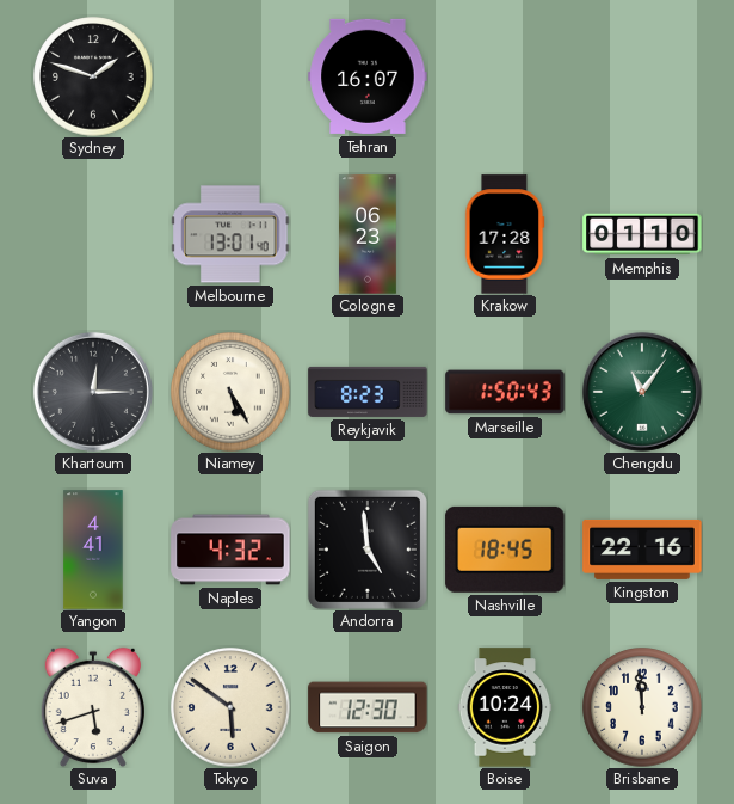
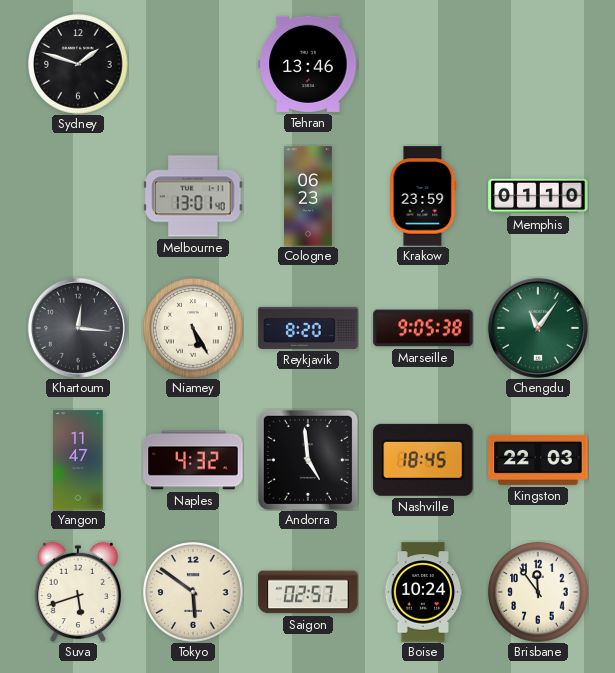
Tehran: 16:07 -> 13:46
Krakow: 17:28 -> 23:59
Khartoum: 12:15 -> 12:16
Reykjavik: 8:23 -> 8:20
Marseille: 1:50 -> 9:05
Yangon: 4:41 -> 11:47
Kingston: 22:16 -> 22:03
Saigon: 12:30 -> 02:57
Brisbane: 11:59 -> 11:54
